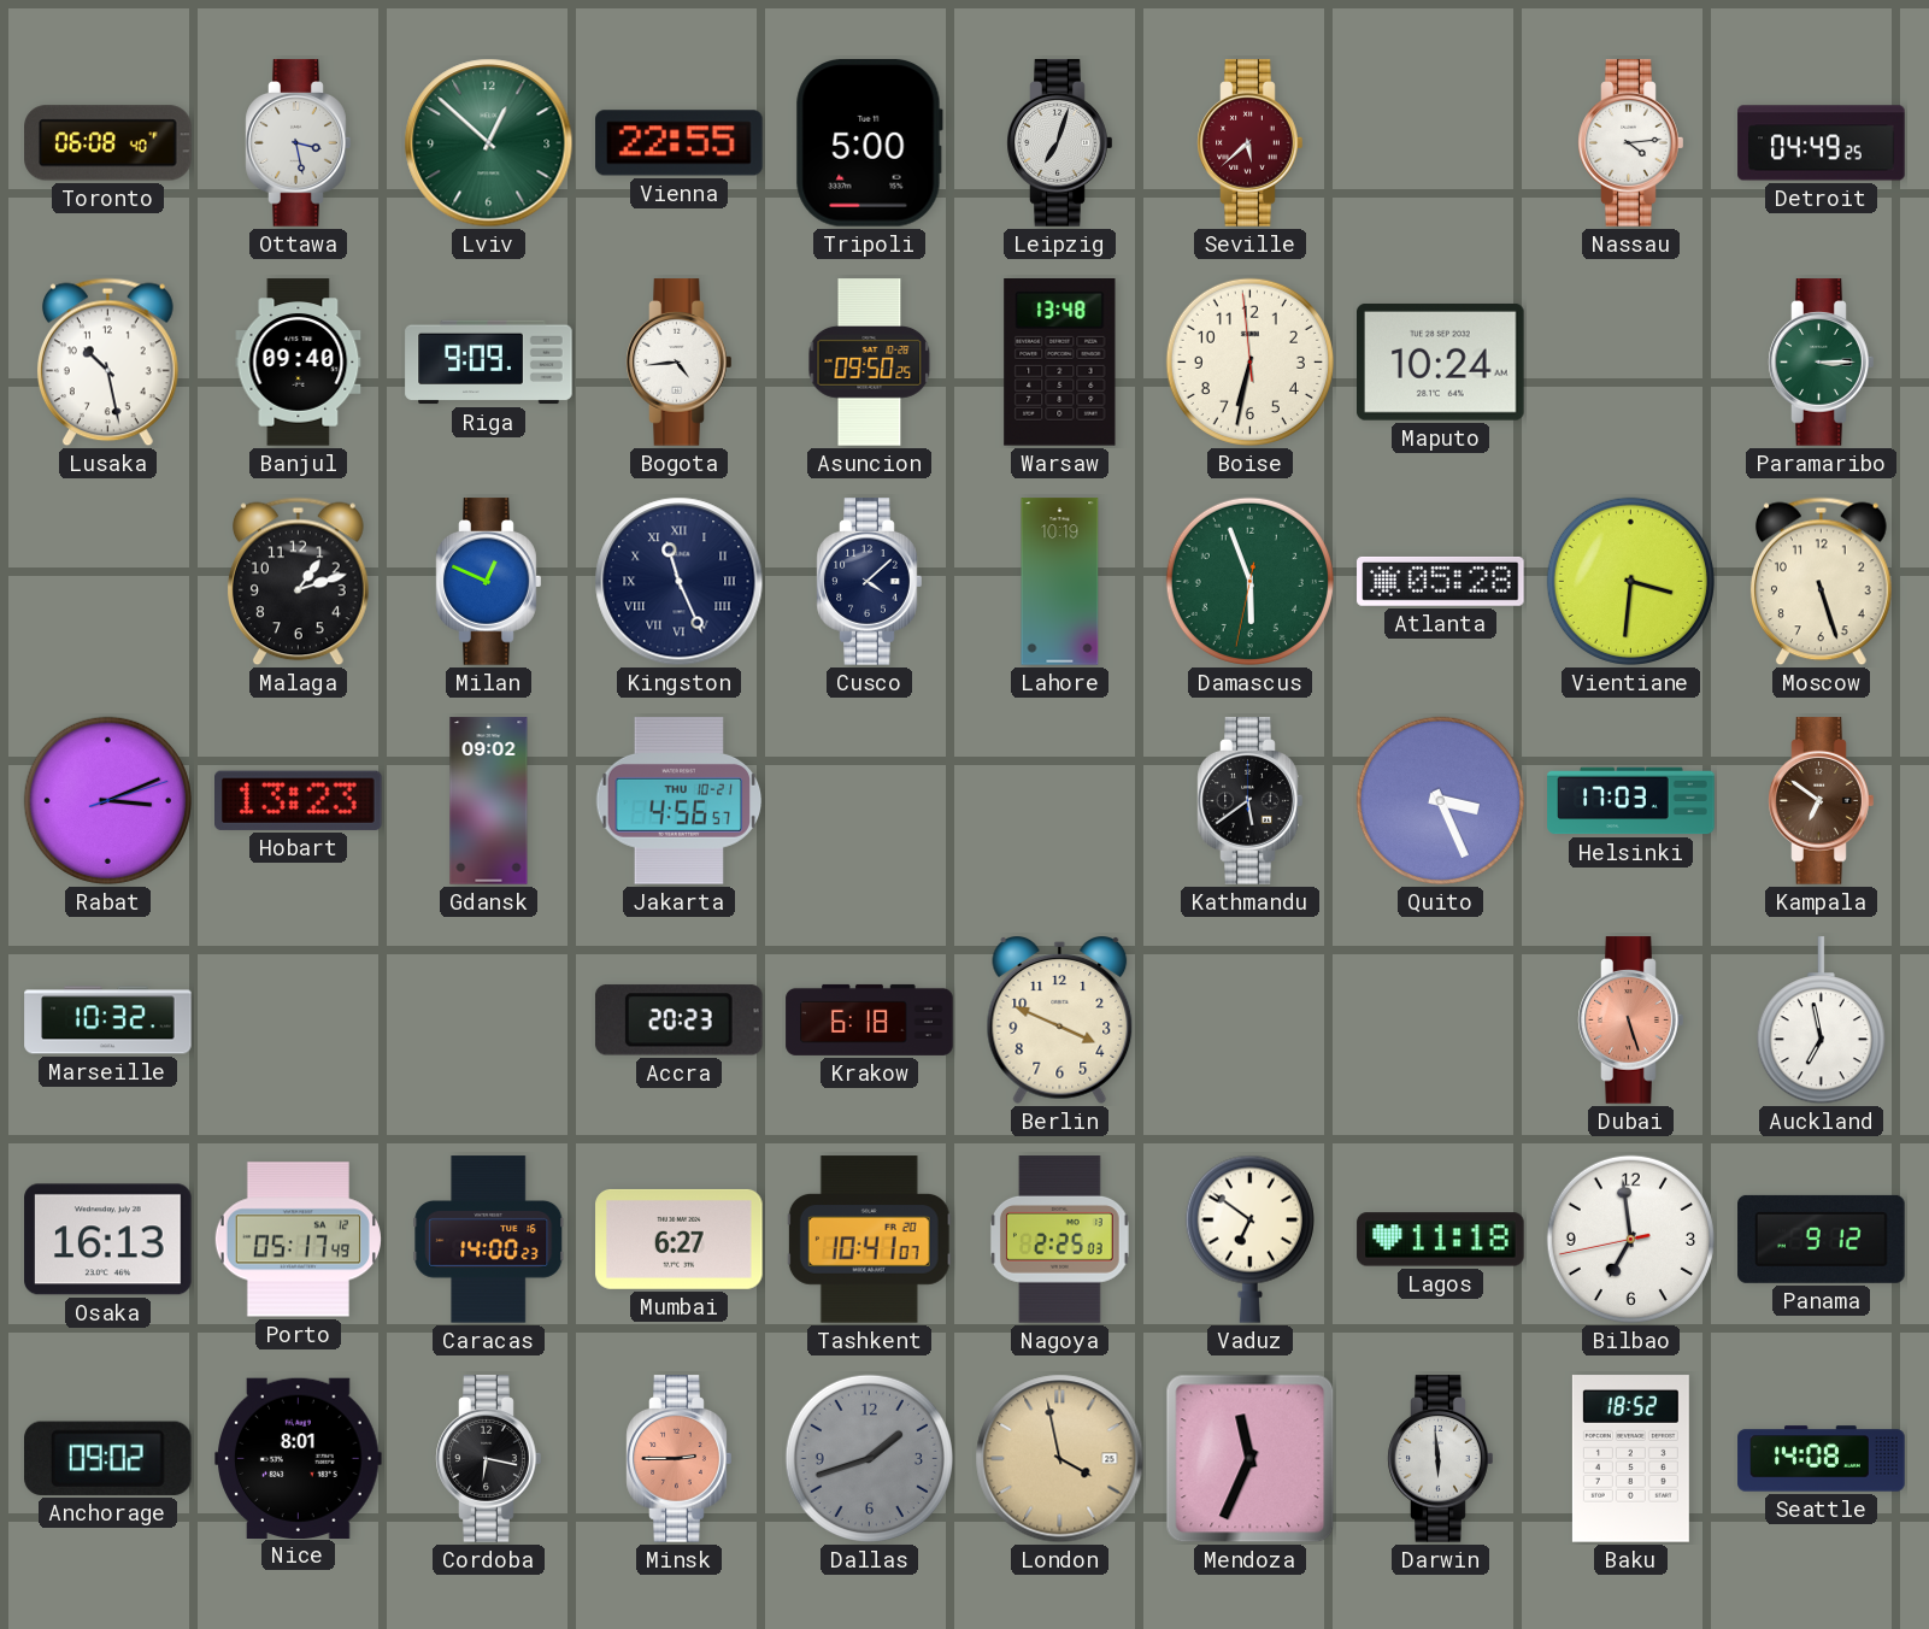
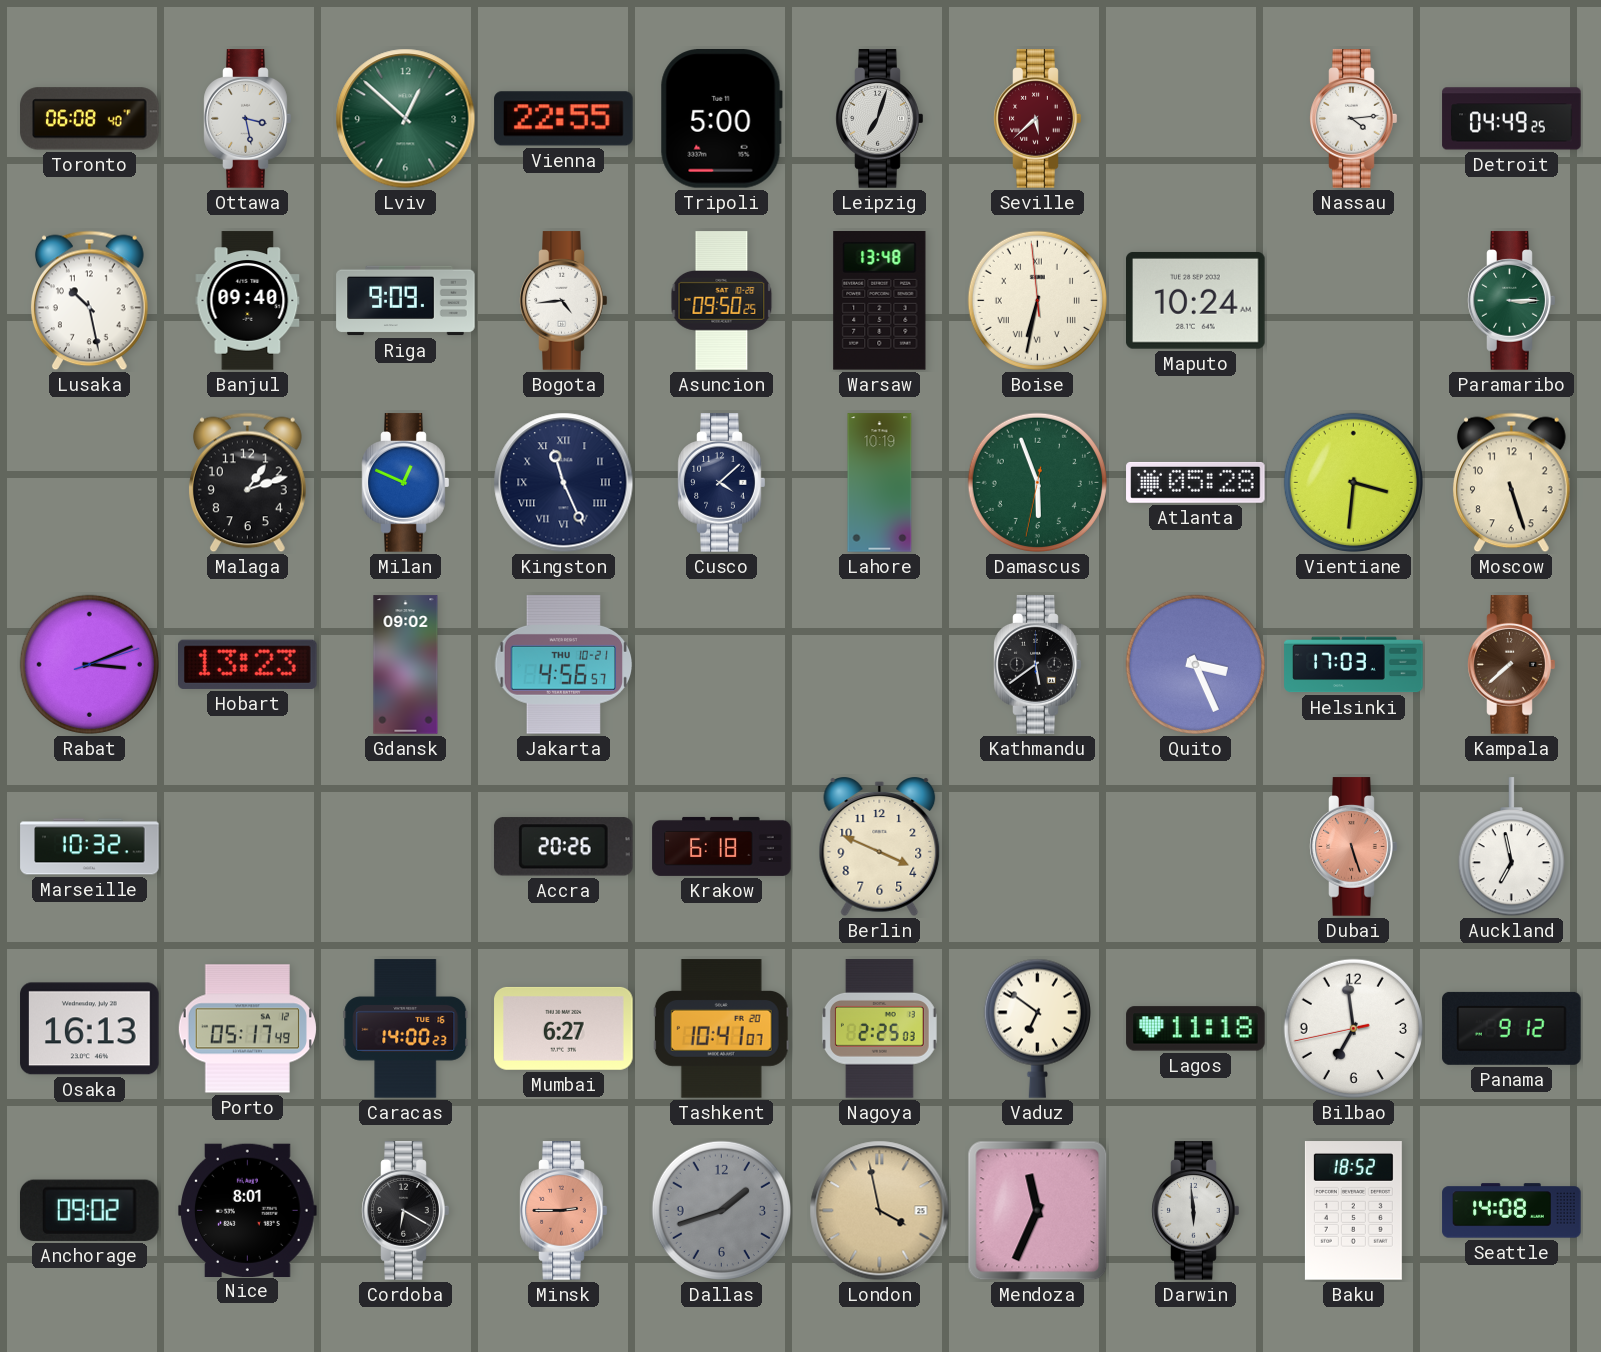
Boise numerals: Arabic -> Roman
Kampala: 6:51 -> 7:38
Accra: 20:23 -> 20:26
Cordoba: 6:17 -> 6:20
